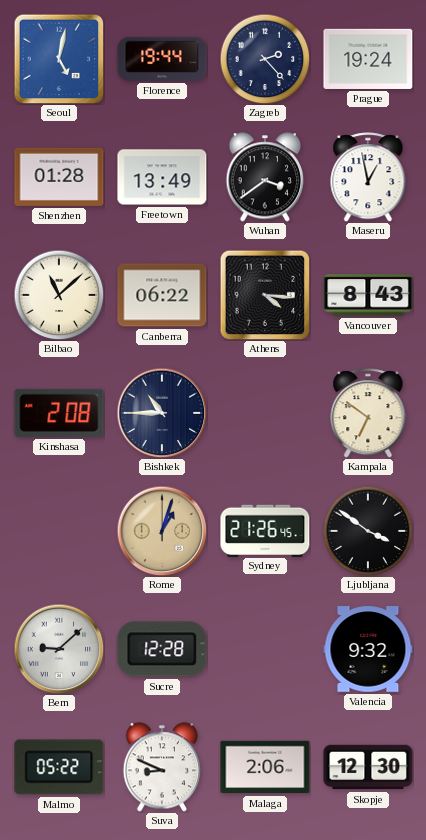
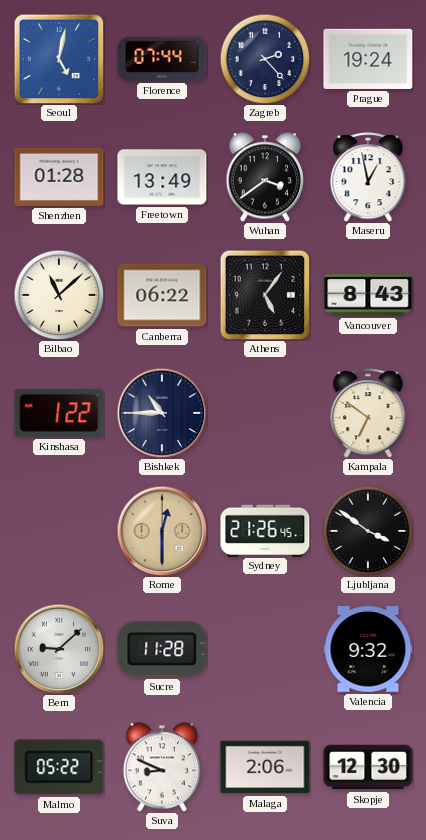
Florence: 19:44 -> 07:44
Athens: 4:16 -> 5:06
Kinshasa: 2:08 -> 1:22
Rome: 1:03 -> 12:30
Sucre: 12:28 -> 11:28
